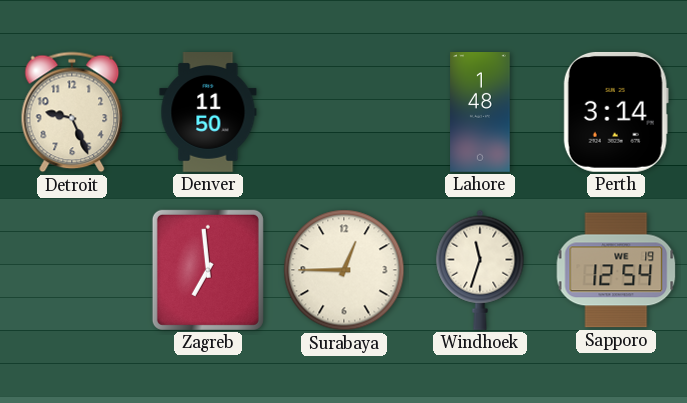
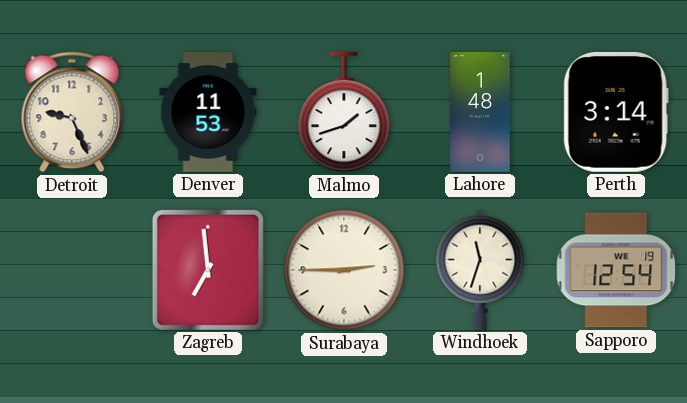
Denver: 11:50 -> 11:53
Malmo: none -> 1:42
Surabaya: 12:45 -> 2:45
